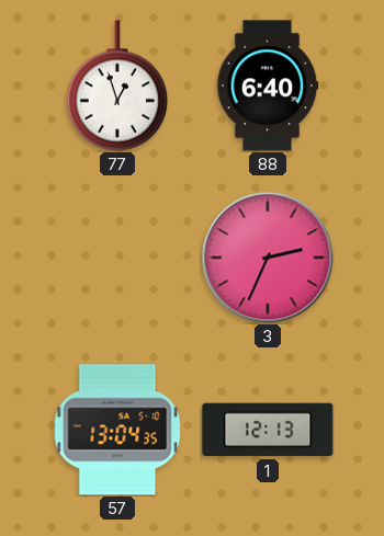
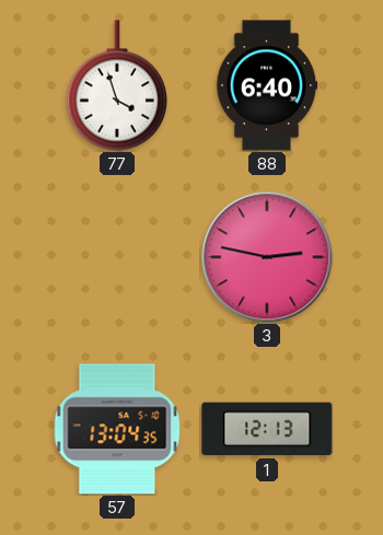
77: 12:57 -> 3:57
3: 2:34 -> 2:47
